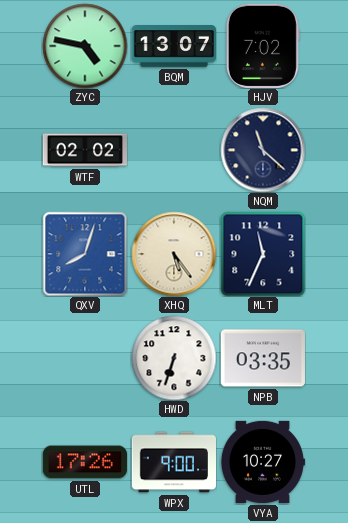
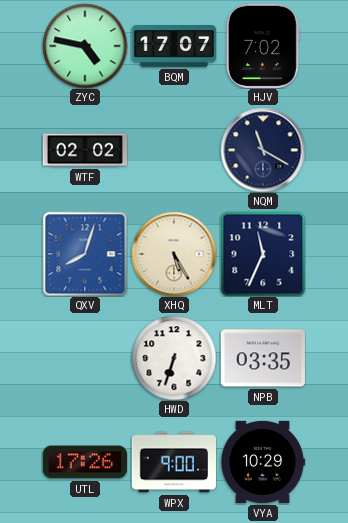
BQM: 13:07 -> 17:07
NQM: 11:22 -> 11:20
XHQ: 5:24 -> 5:25
VYA: 10:27 -> 10:29
